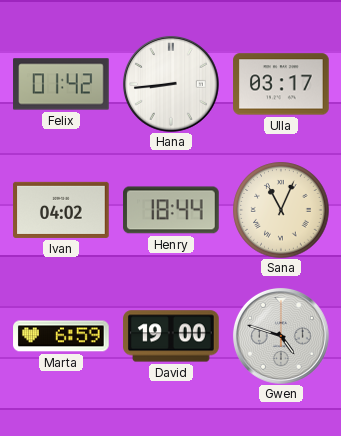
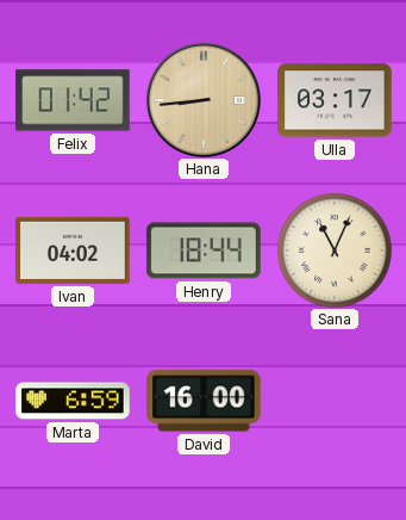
Hana dial: white -> champagne
David: 19:00 -> 16:00
Gwen: 4:48 -> none
